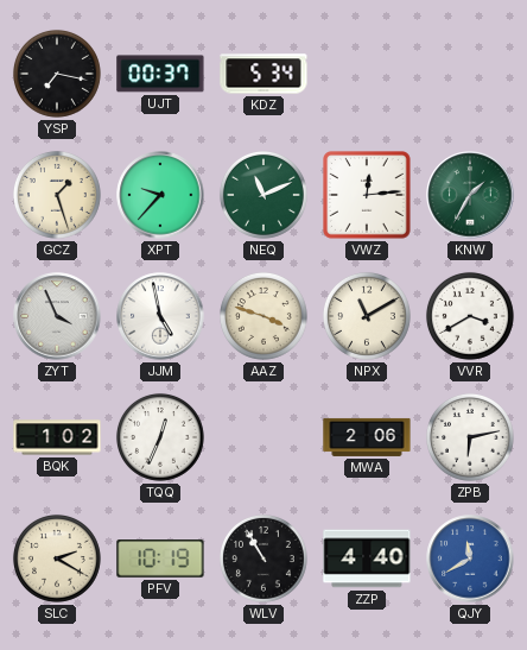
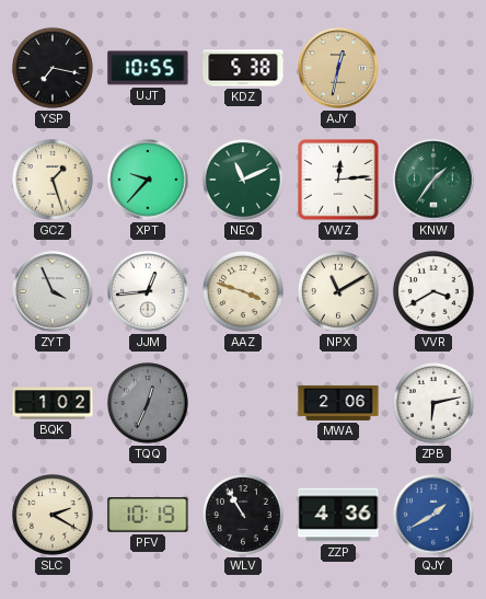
UJT: 00:37 -> 10:55
KDZ: 5:34 -> 5:38
AJY: none -> 12:32
KNW: 1:35 -> 1:36
JJM: 4:58 -> 12:44
TQQ dial: white -> grey
ZZP: 4:40 -> 4:36
QJY: 11:40 -> 1:40
